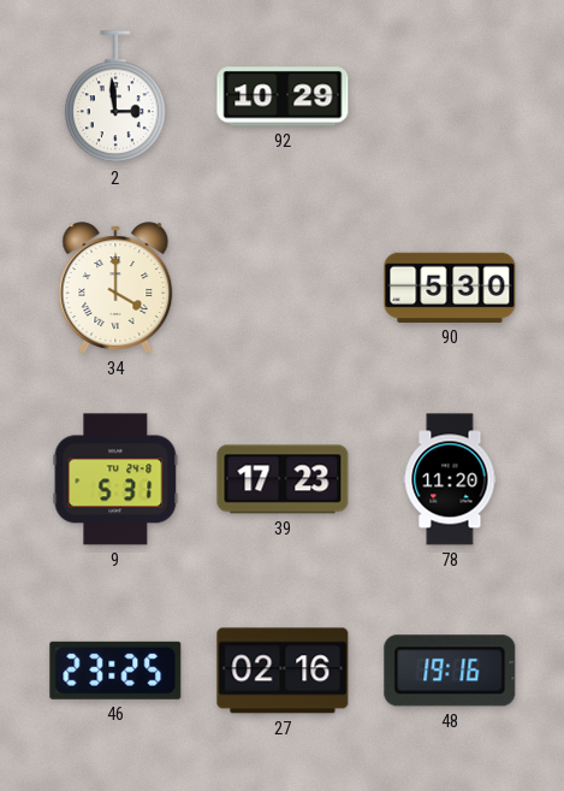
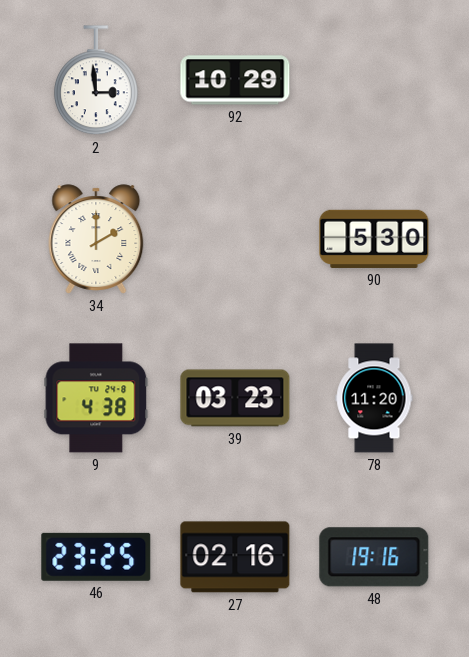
34: 4:00 -> 2:00
9: 5:31 -> 4:38
39: 17:23 -> 03:23
